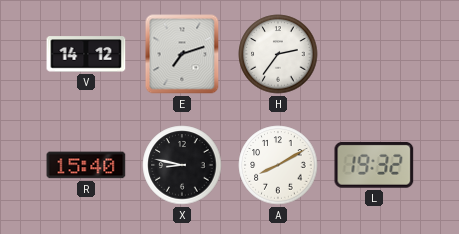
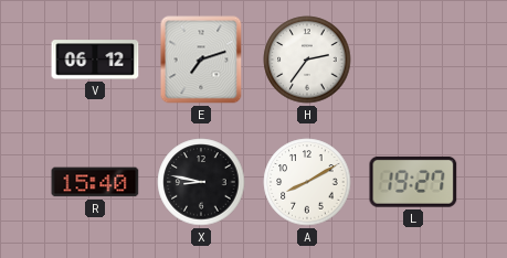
V: 14:12 -> 06:12
L: 19:32 -> 19:27
